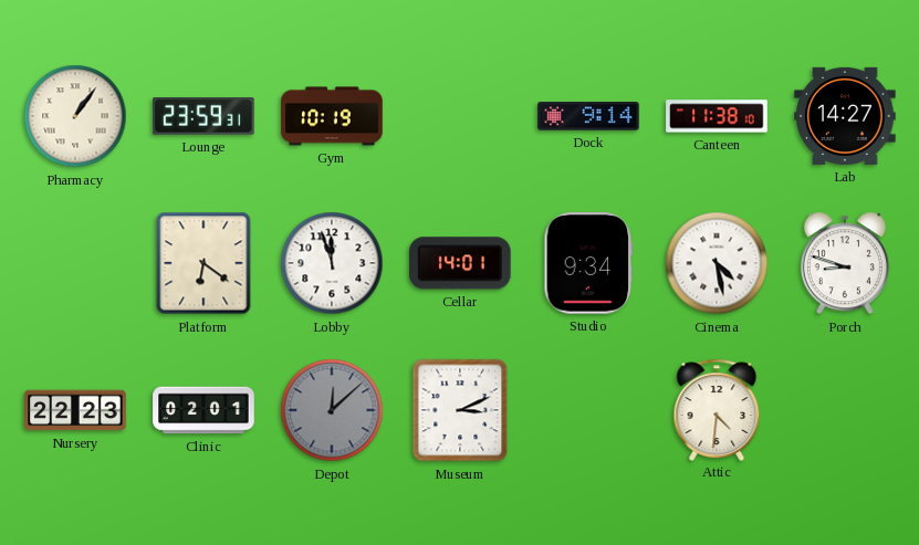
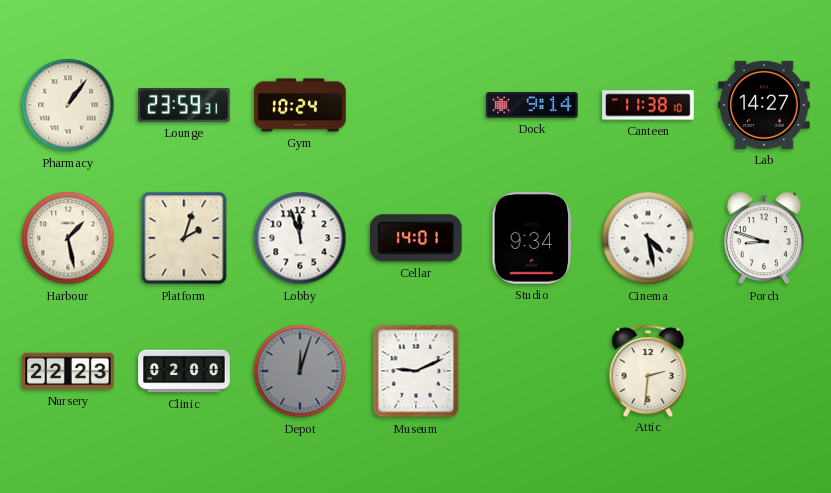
Gym: 10:19 -> 10:24
Harbour: none -> 1:28
Platform: 6:21 -> 2:03
Clinic: 02:01 -> 02:00
Depot: 12:08 -> 12:03
Museum: 3:11 -> 9:11
Attic: 4:31 -> 2:31
